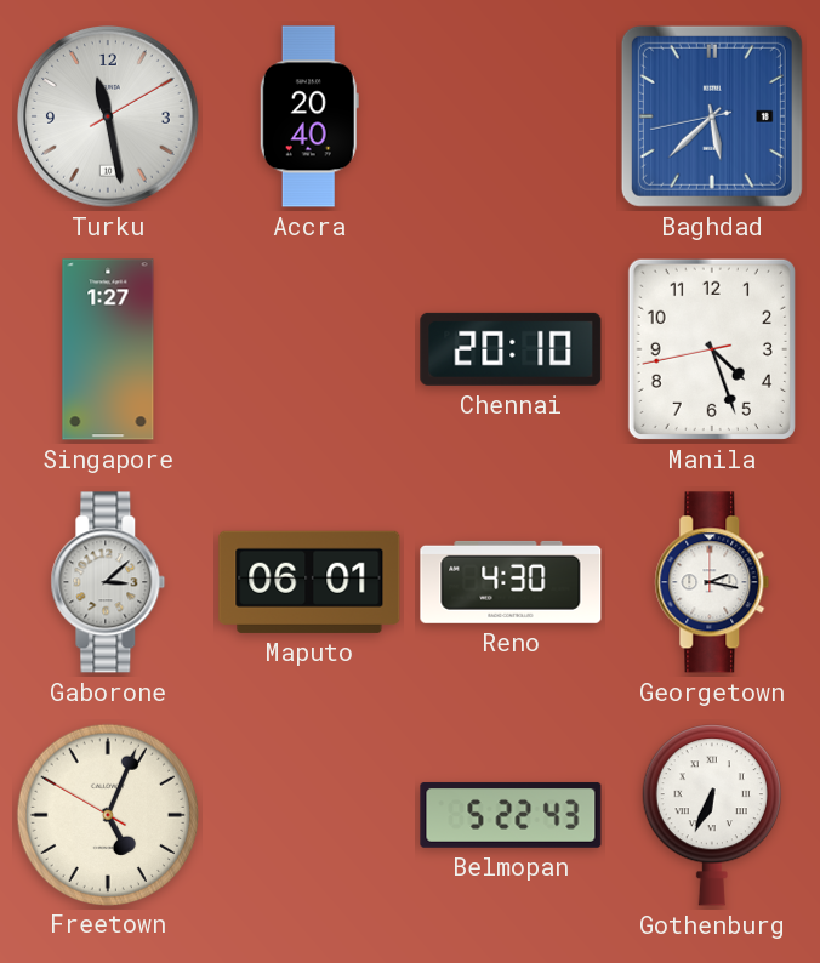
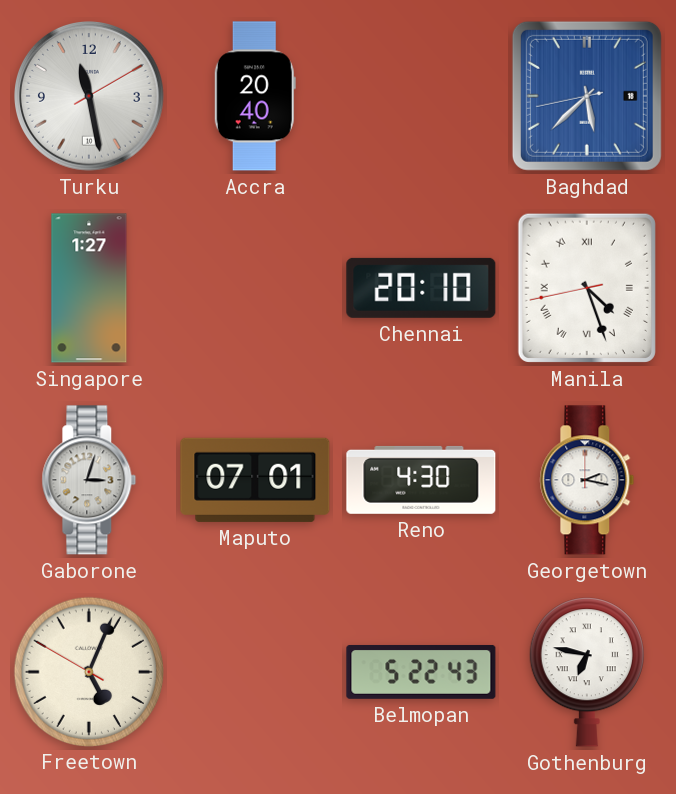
Manila numerals: Arabic -> Roman
Gaborone: 3:08 -> 3:03
Maputo: 06:01 -> 07:01
Gothenburg: 6:34 -> 6:47
